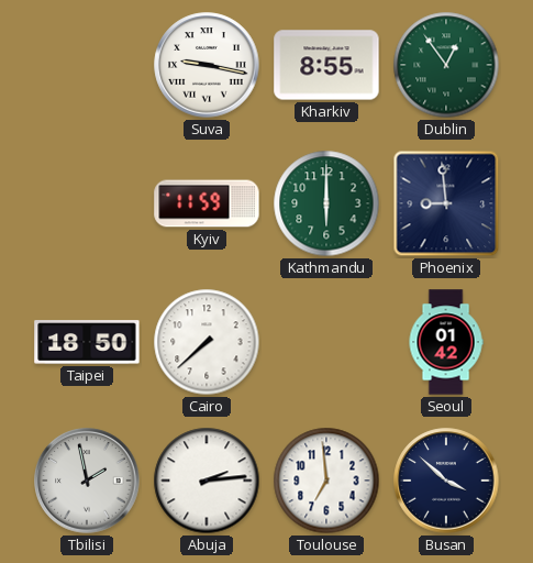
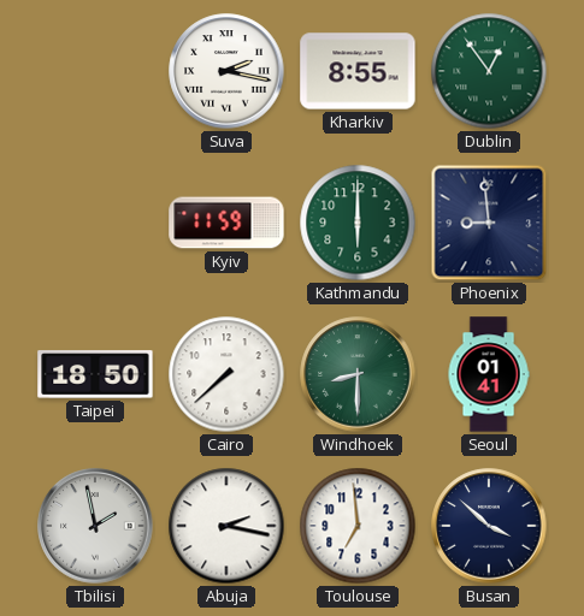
Suva: 9:17 -> 2:17
Windhoek: none -> 8:30
Seoul: 01:42 -> 01:41
Abuja: 2:14 -> 2:17
